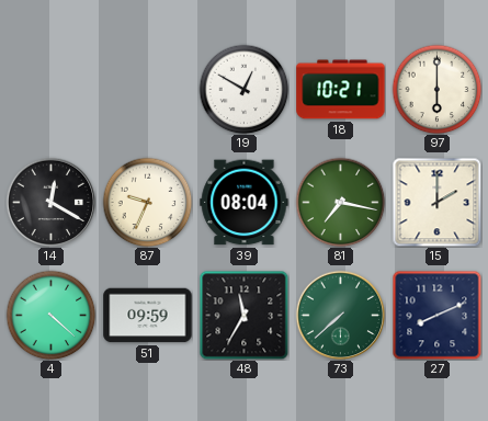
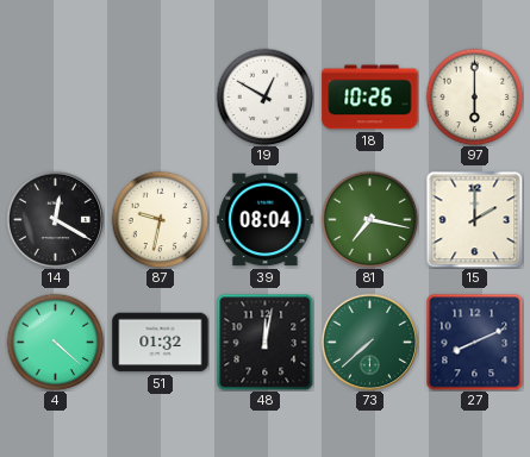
18: 10:21 -> 10:26
87: 9:34 -> 9:32
51: 09:59 -> 01:32
48: 11:35 -> 12:02
